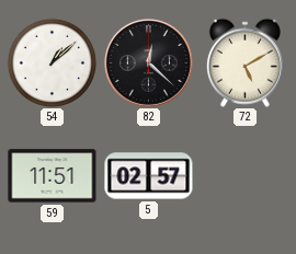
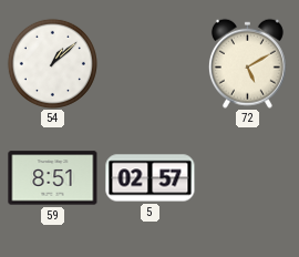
82: 12:22 -> none
59: 11:51 -> 8:51
